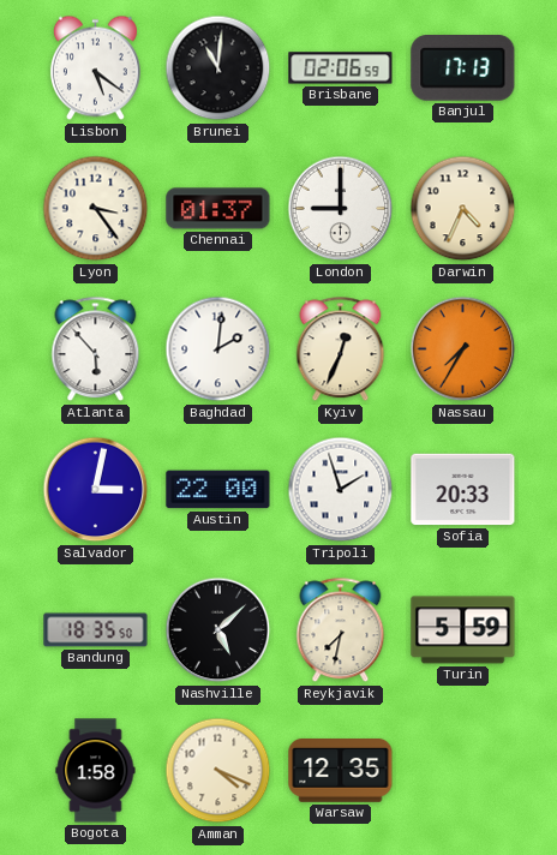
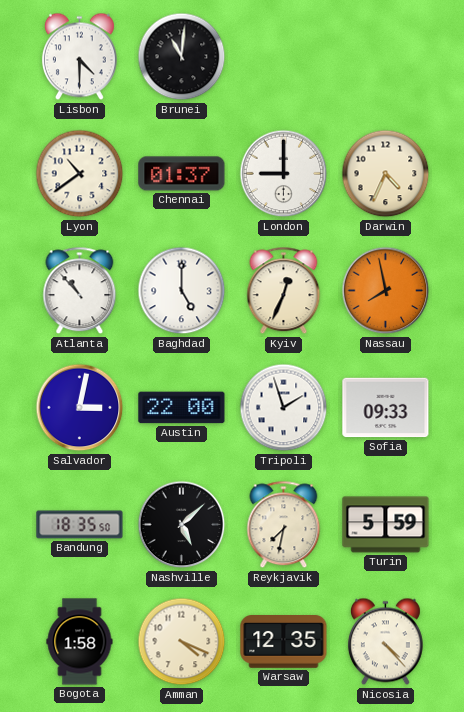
Lisbon: 5:21 -> 4:30
Brisbane: 02:06 -> none
Banjul: 17:13 -> none
Lyon: 3:24 -> 10:39
Atlanta: 5:53 -> 10:53
Baghdad: 2:01 -> 5:00
Nassau: 7:35 -> 7:58
Sofia: 20:33 -> 09:33
Nicosia: none -> 4:23
